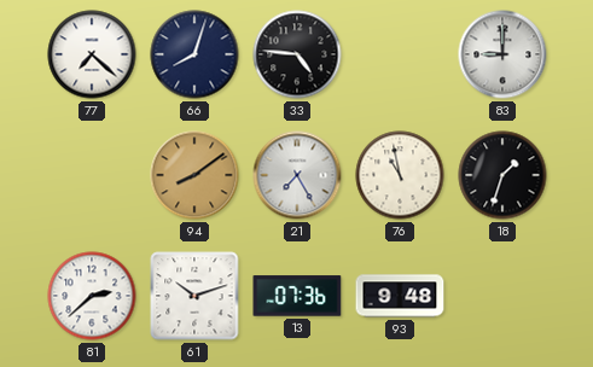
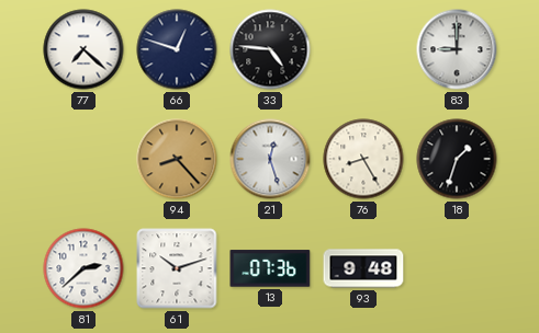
66: 8:03 -> 12:48
94: 8:09 -> 8:23
21: 7:25 -> 12:27
76: 10:58 -> 8:25
